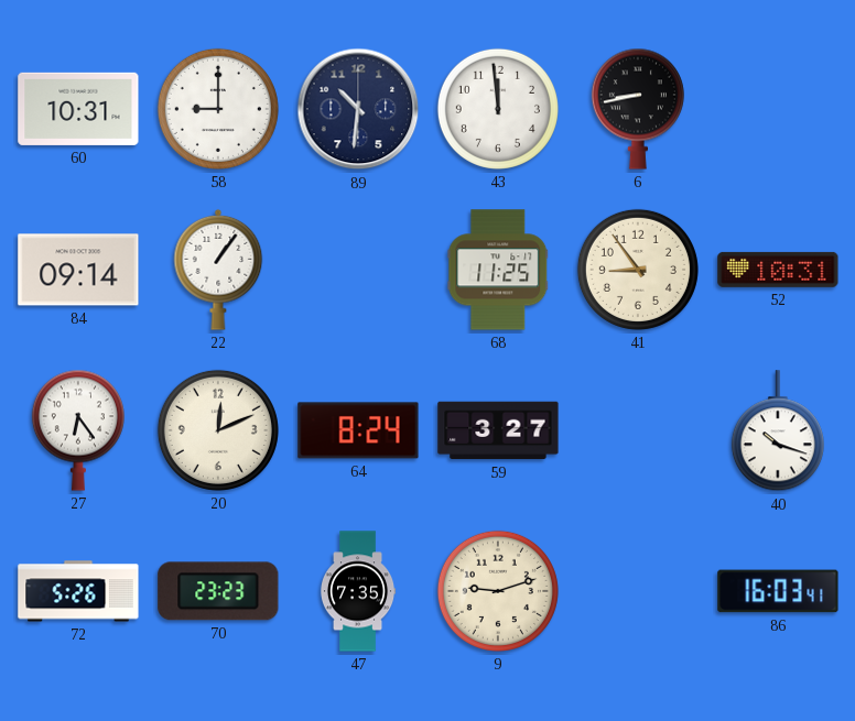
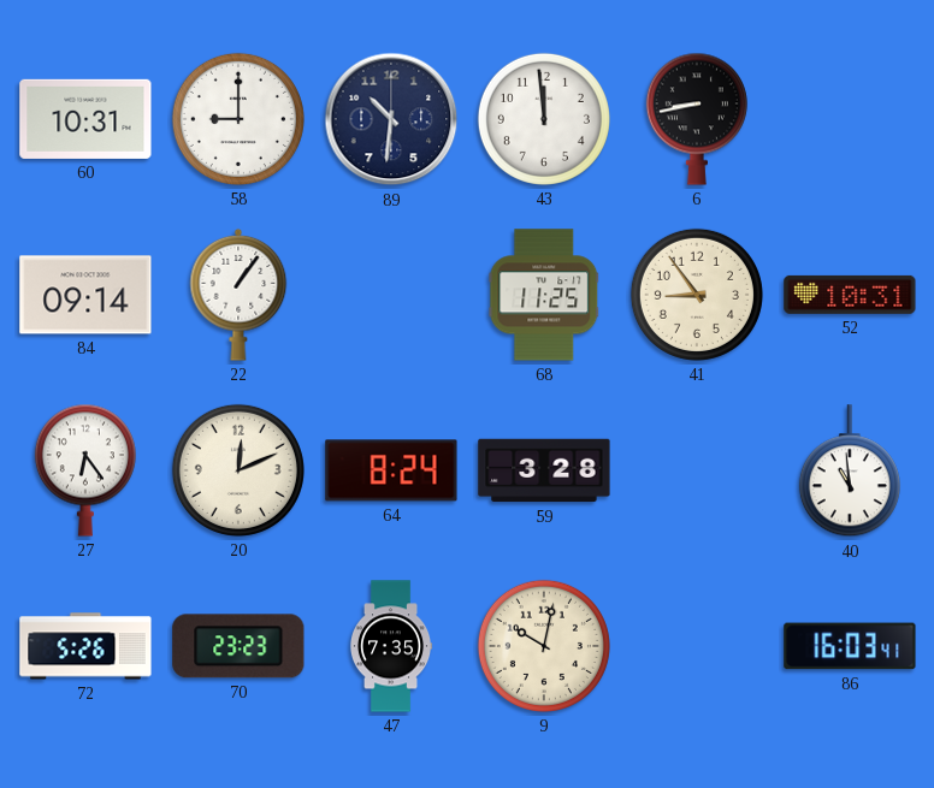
59: 3:27 -> 3:28
40: 10:18 -> 10:59
9: 9:12 -> 10:02
